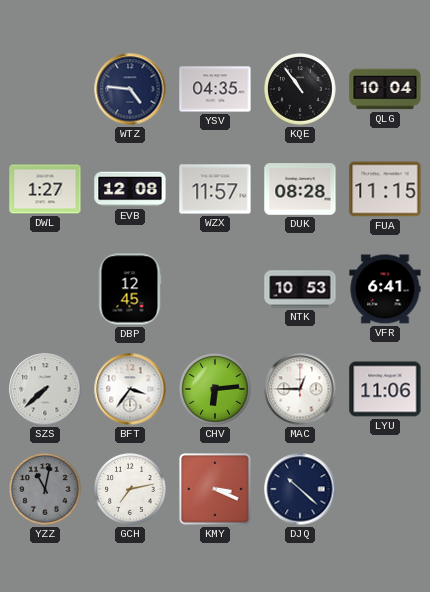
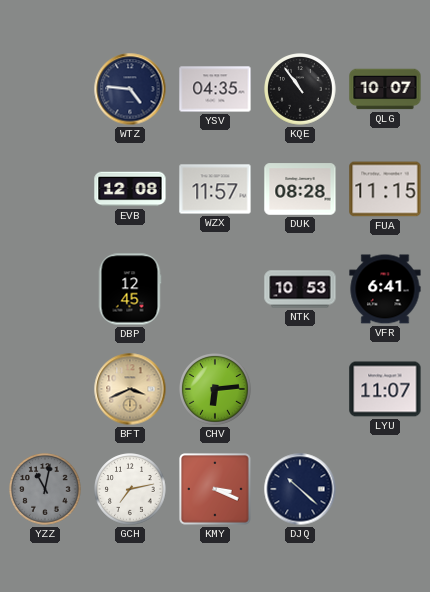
QLG: 10:04 -> 10:07
DWL: 1:27 -> none
SZS: 7:38 -> none
BFT: 3:36 -> 3:41
BFT dial: white -> champagne
MAC: 12:45 -> none
LYU: 11:06 -> 11:07
